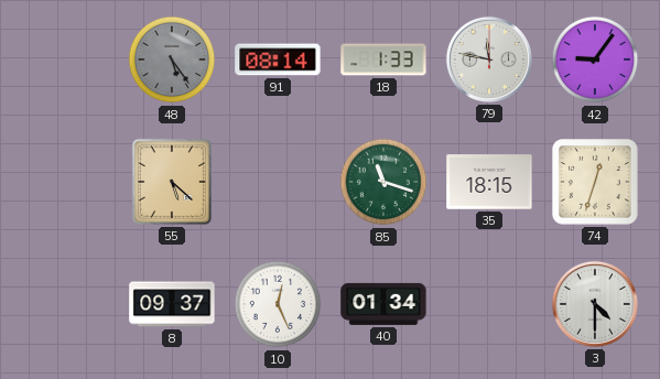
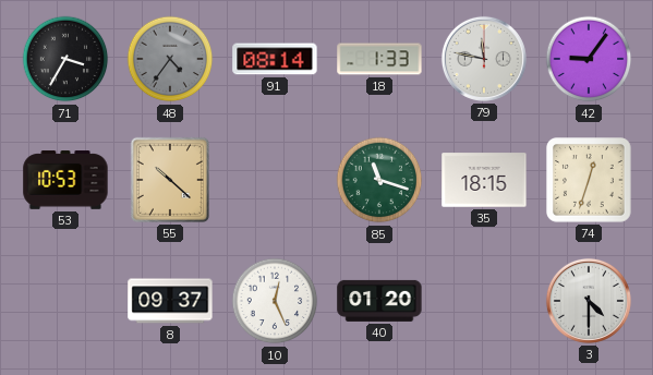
71: none -> 3:35
48: 5:24 -> 4:36
53: none -> 10:53
55: 5:22 -> 10:22
40: 01:34 -> 01:20
